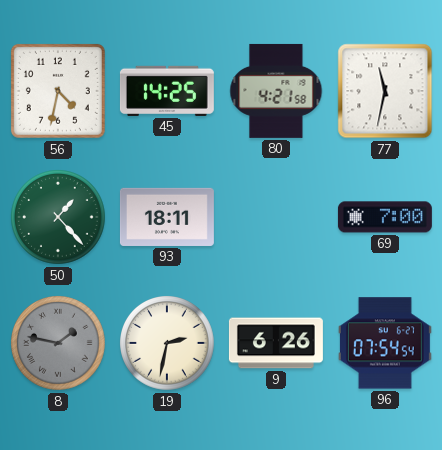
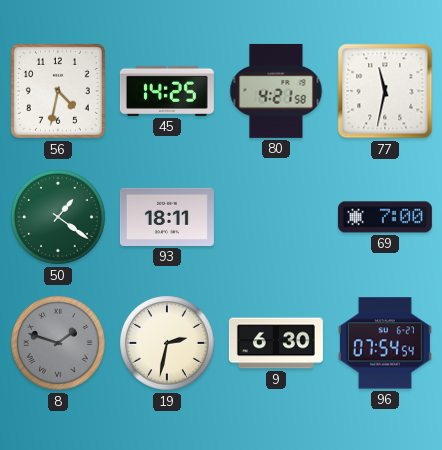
50: 1:23 -> 1:21
8: 1:47 -> 1:48
9: 6:26 -> 6:30
